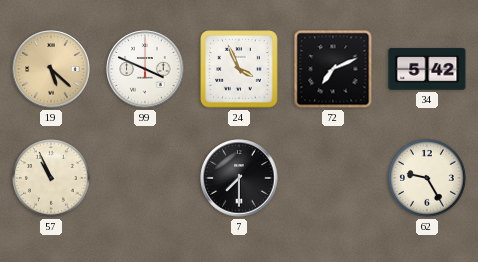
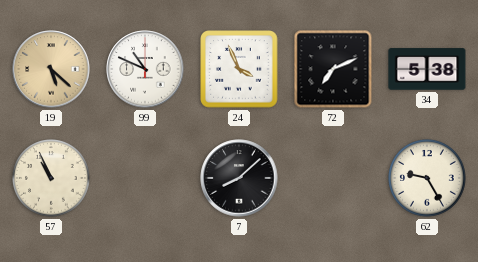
99: 3:49 -> 10:49
34: 5:42 -> 5:38
7: 7:30 -> 8:08
